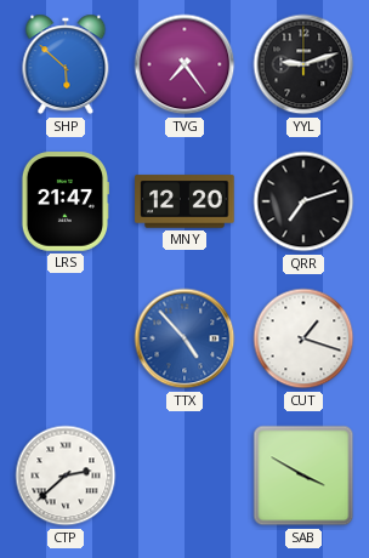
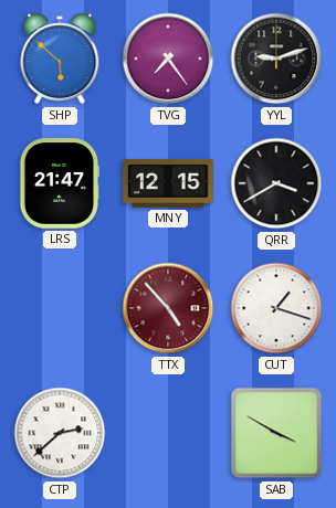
MNY: 12:20 -> 12:15
QRR: 7:12 -> 3:40
TTX dial: blue -> burgundy
